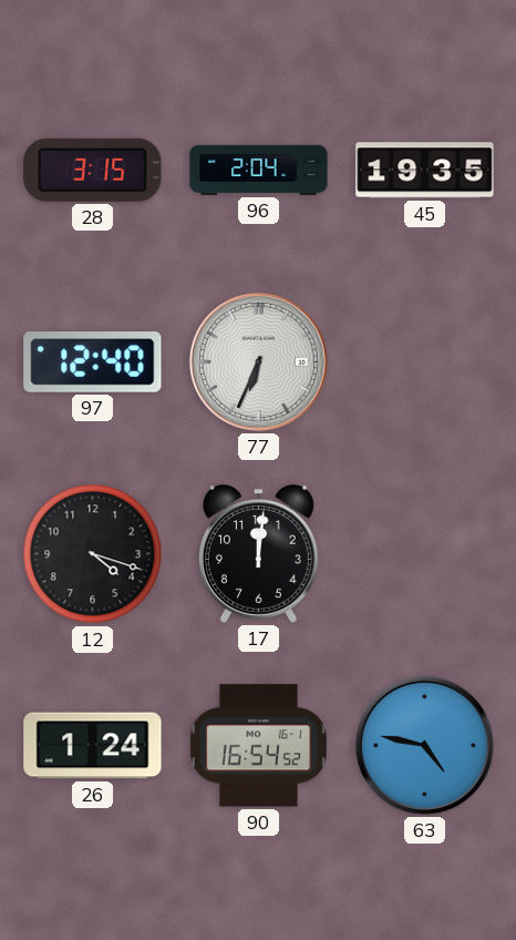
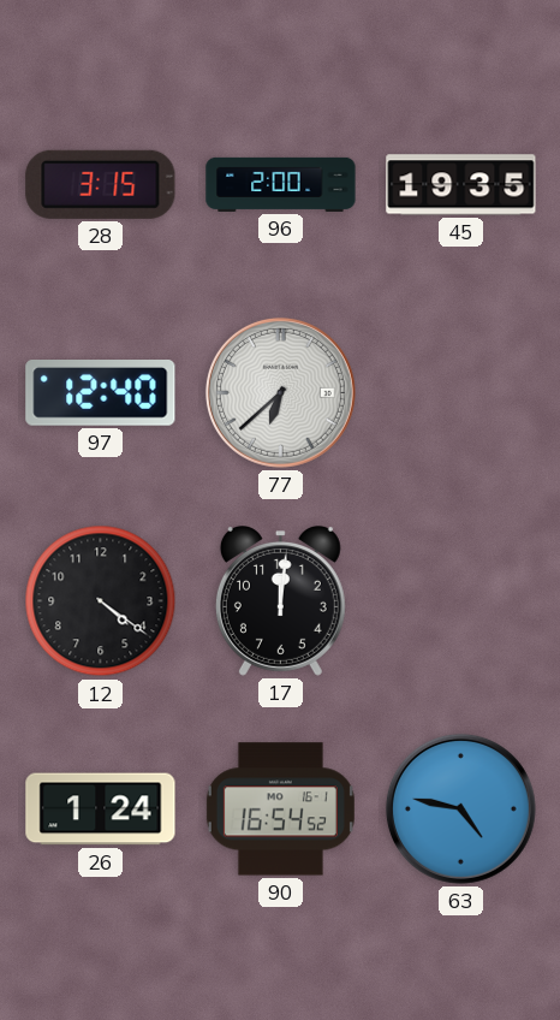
96: 2:04 -> 2:00
77: 6:34 -> 6:38
12: 4:18 -> 4:21
